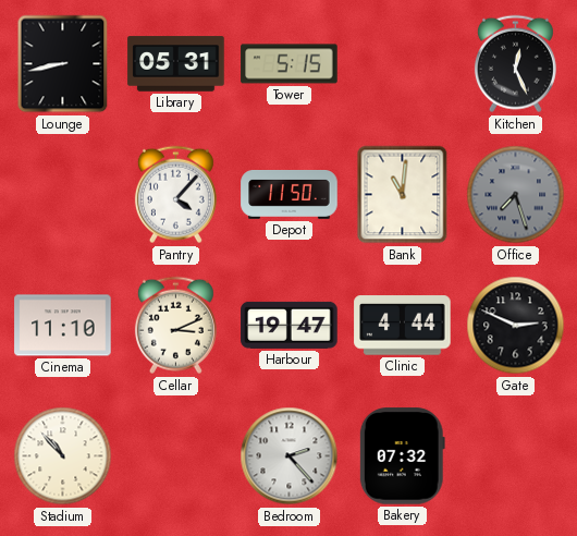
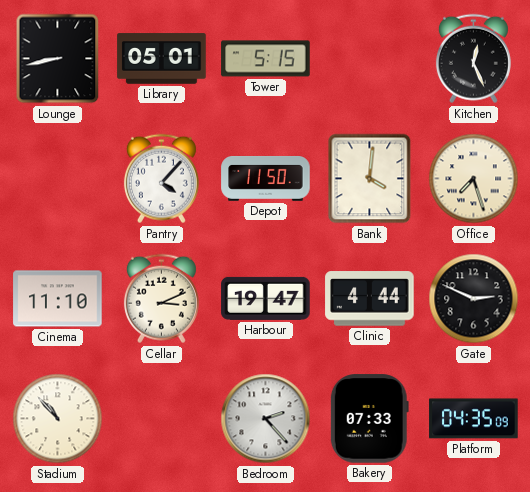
Library: 05:31 -> 05:01
Bank: 11:01 -> 4:01
Office dial: grey -> cream
Bakery: 07:32 -> 07:33
Platform: none -> 04:35
